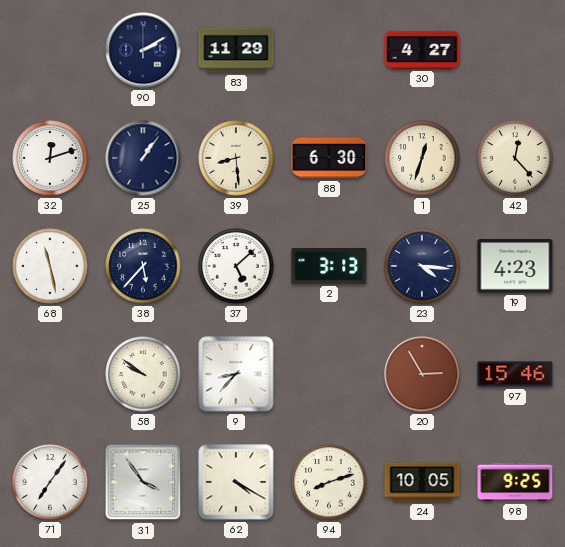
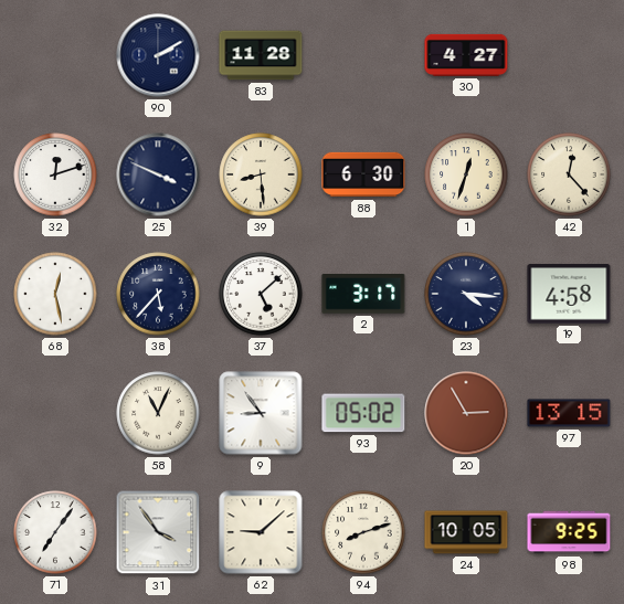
83: 11:29 -> 11:28
25: 1:06 -> 3:49
68: 11:28 -> 12:28
2: 3:13 -> 3:17
19: 4:23 -> 4:58
58: 9:51 -> 11:04
9: 8:37 -> 8:54
93: none -> 05:02
97: 15:46 -> 13:15
62: 4:20 -> 9:08
